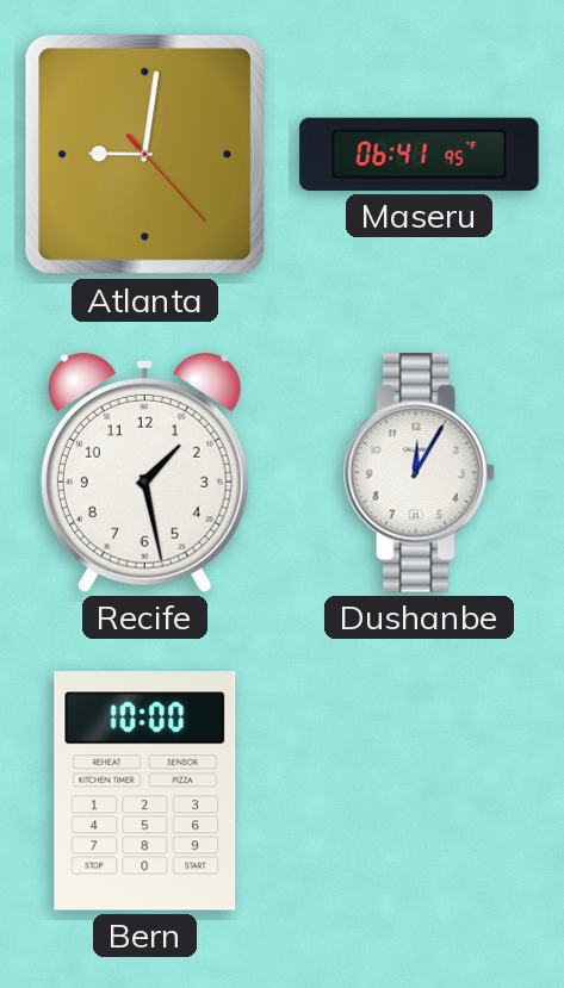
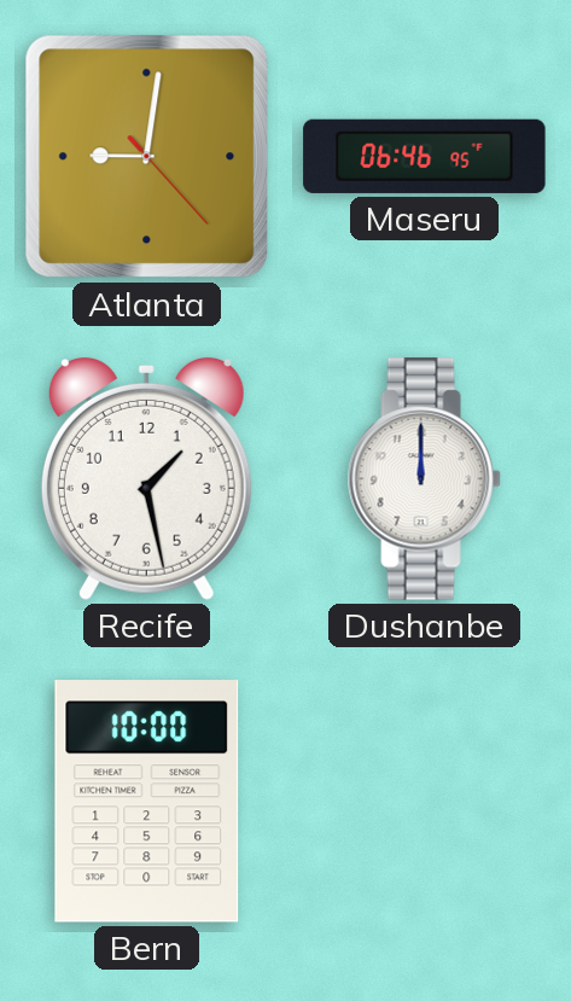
Maseru: 06:41 -> 06:46
Dushanbe: 12:05 -> 12:00
